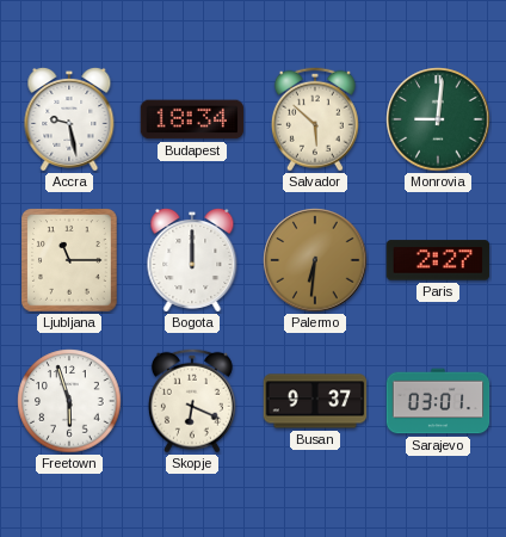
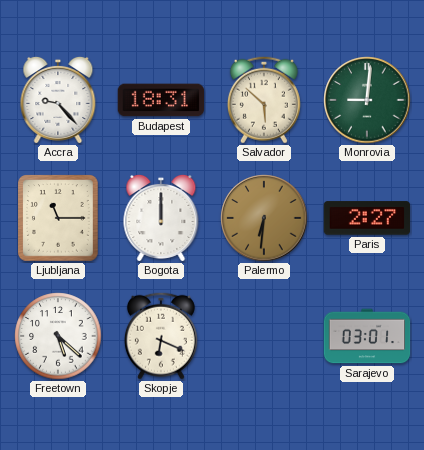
Accra: 9:28 -> 9:23
Budapest: 18:34 -> 18:31
Freetown: 5:57 -> 5:22
Busan: 9:37 -> none
